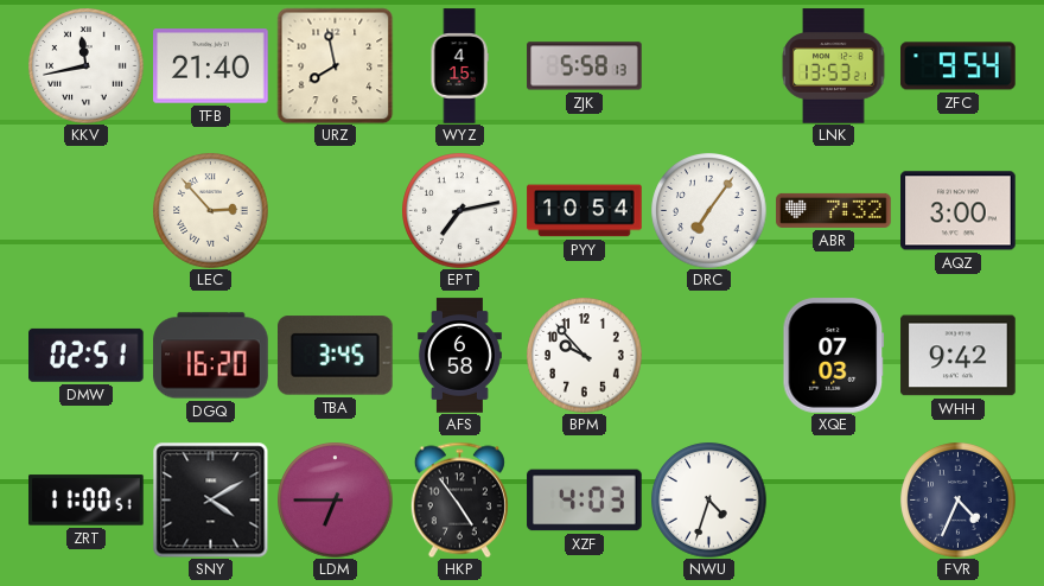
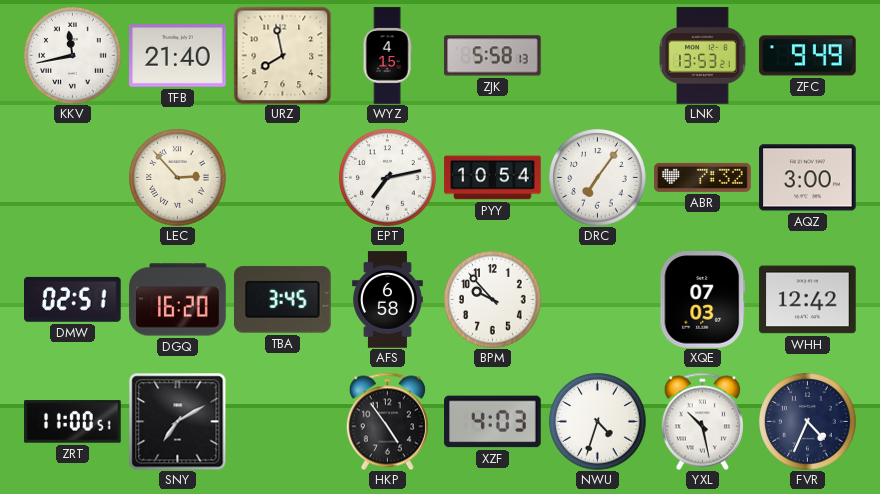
ZFC: 9:54 -> 9:49
WHH: 9:42 -> 12:42
SNY: 4:10 -> 7:10
LDM: 6:45 -> none
YXL: none -> 10:28
